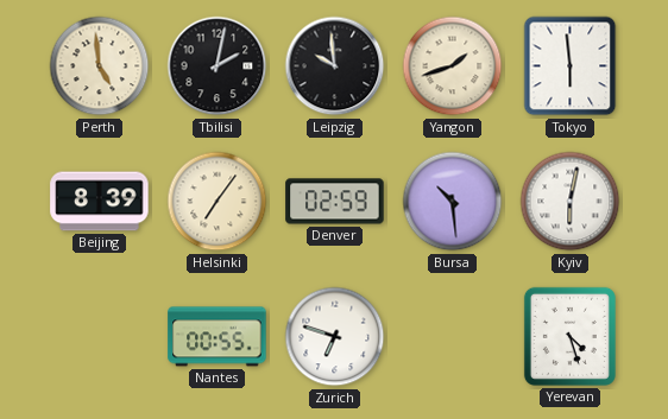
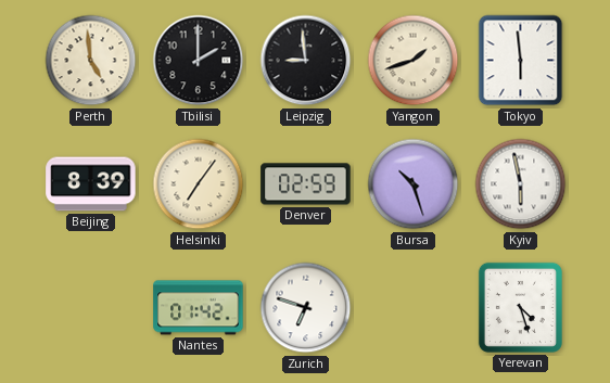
Tbilisi: 2:02 -> 2:00
Leipzig: 9:59 -> 8:59
Bursa: 10:29 -> 10:27
Kyiv: 6:02 -> 5:58
Nantes: 00:55 -> 01:42
